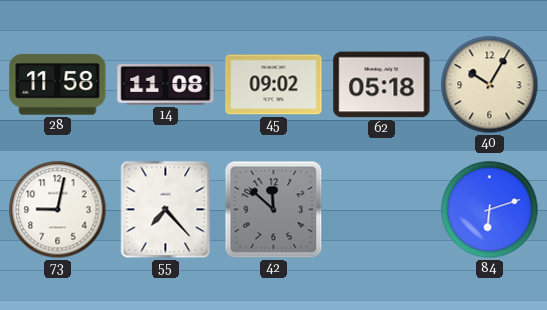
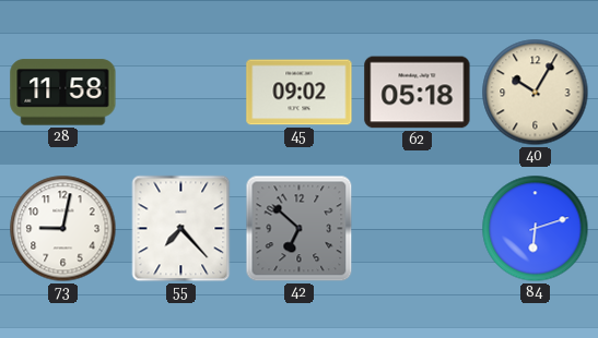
14: 11:08 -> none
42: 11:52 -> 6:52
